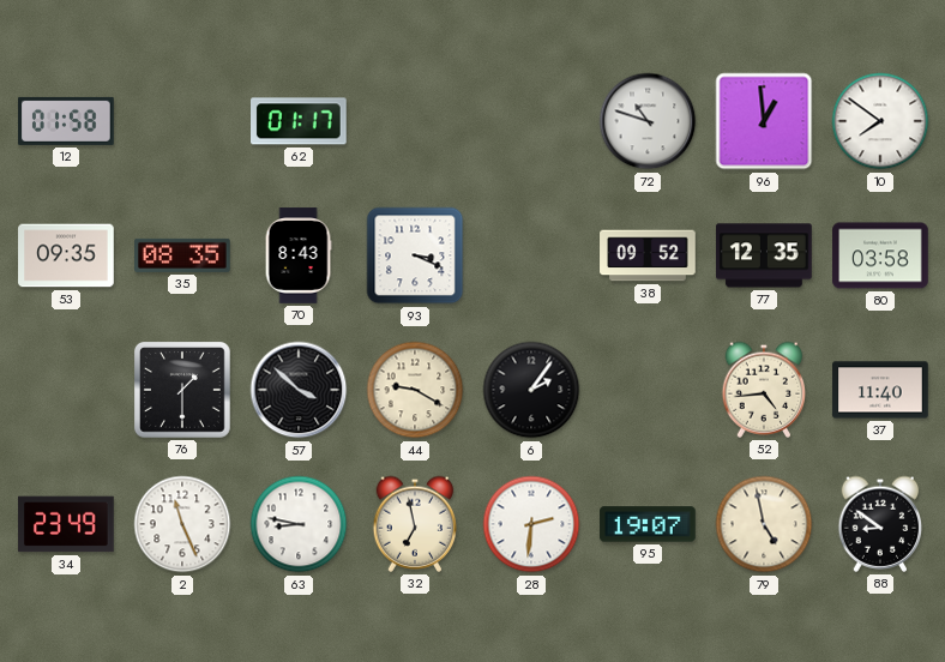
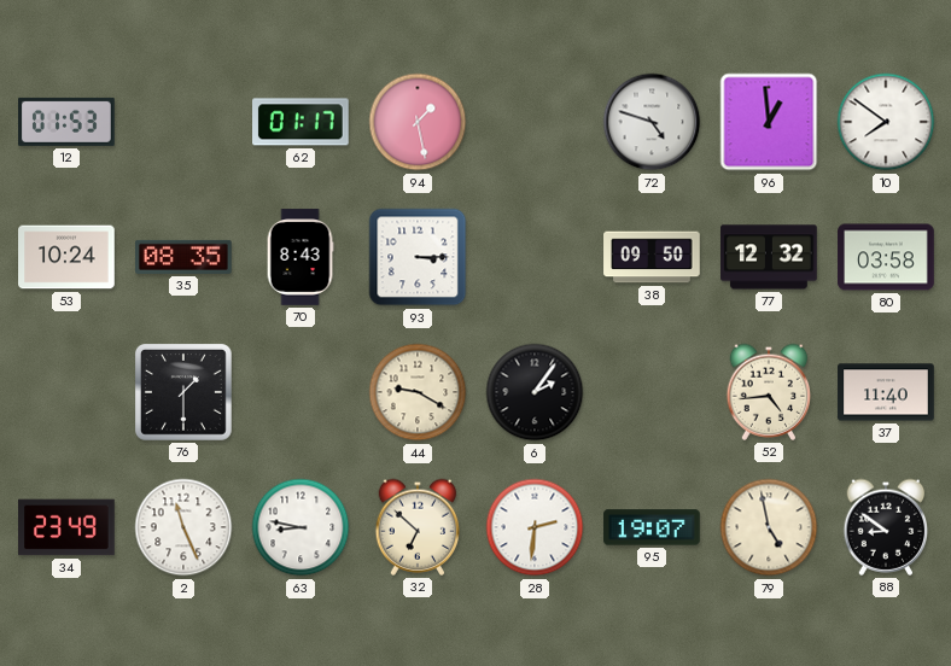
12: 01:58 -> 01:53
94: none -> 1:28
72: 10:48 -> 4:48
53: 09:35 -> 10:24
93: 3:19 -> 3:15
38: 09:52 -> 09:50
77: 12:35 -> 12:32
57: 3:52 -> none
32: 6:58 -> 6:52
